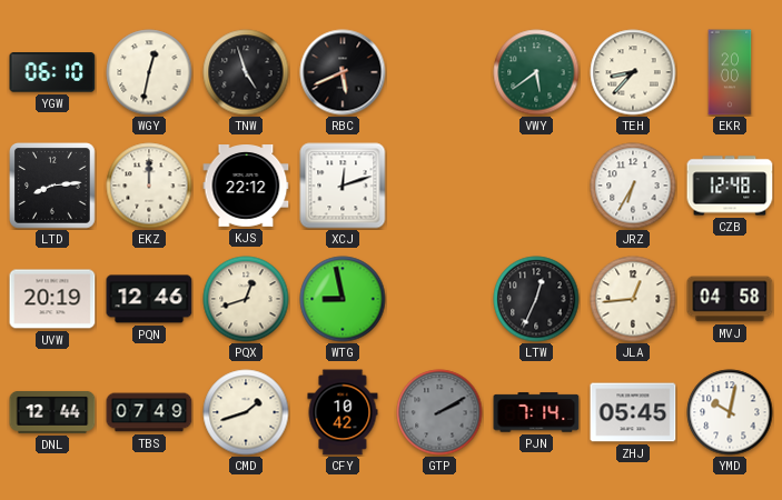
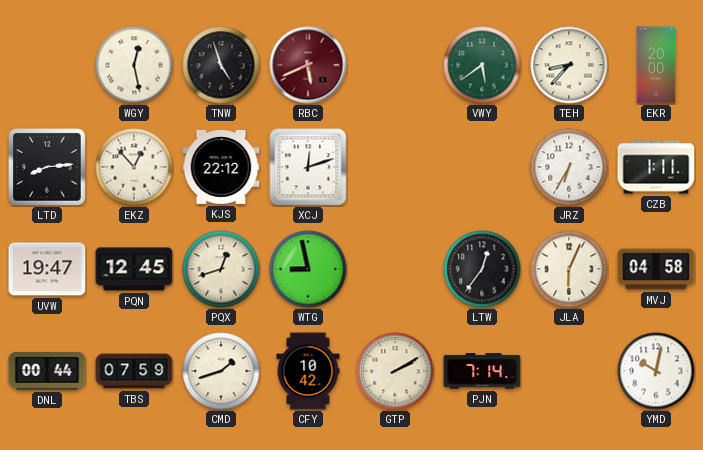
YGW: 06:10 -> none
WGY: 12:32 -> 12:28
RBC dial: black -> burgundy
EKZ: 12:00 -> 12:53
CZB: 12:48 -> 1:11
UVW: 20:19 -> 19:47
PQN: 12:46 -> 12:45
LTW: 12:34 -> 12:36
JLA: 12:44 -> 6:04
DNL: 12:44 -> 00:44
TBS: 07:49 -> 07:59
GTP dial: grey -> cream
ZHJ: 05:45 -> none
